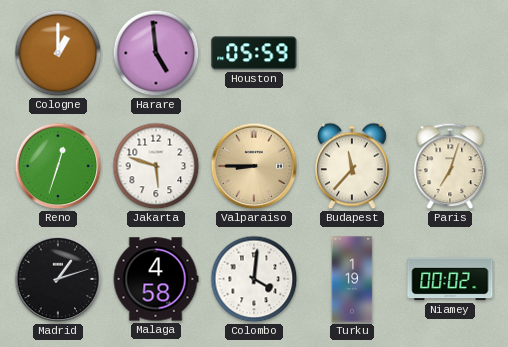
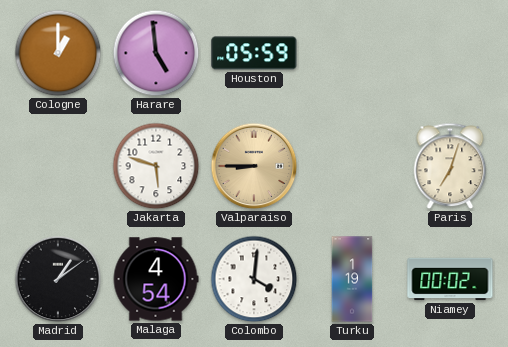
Reno: 12:33 -> none
Budapest: 11:37 -> none
Madrid: 1:12 -> 1:09
Malaga: 4:58 -> 4:54
